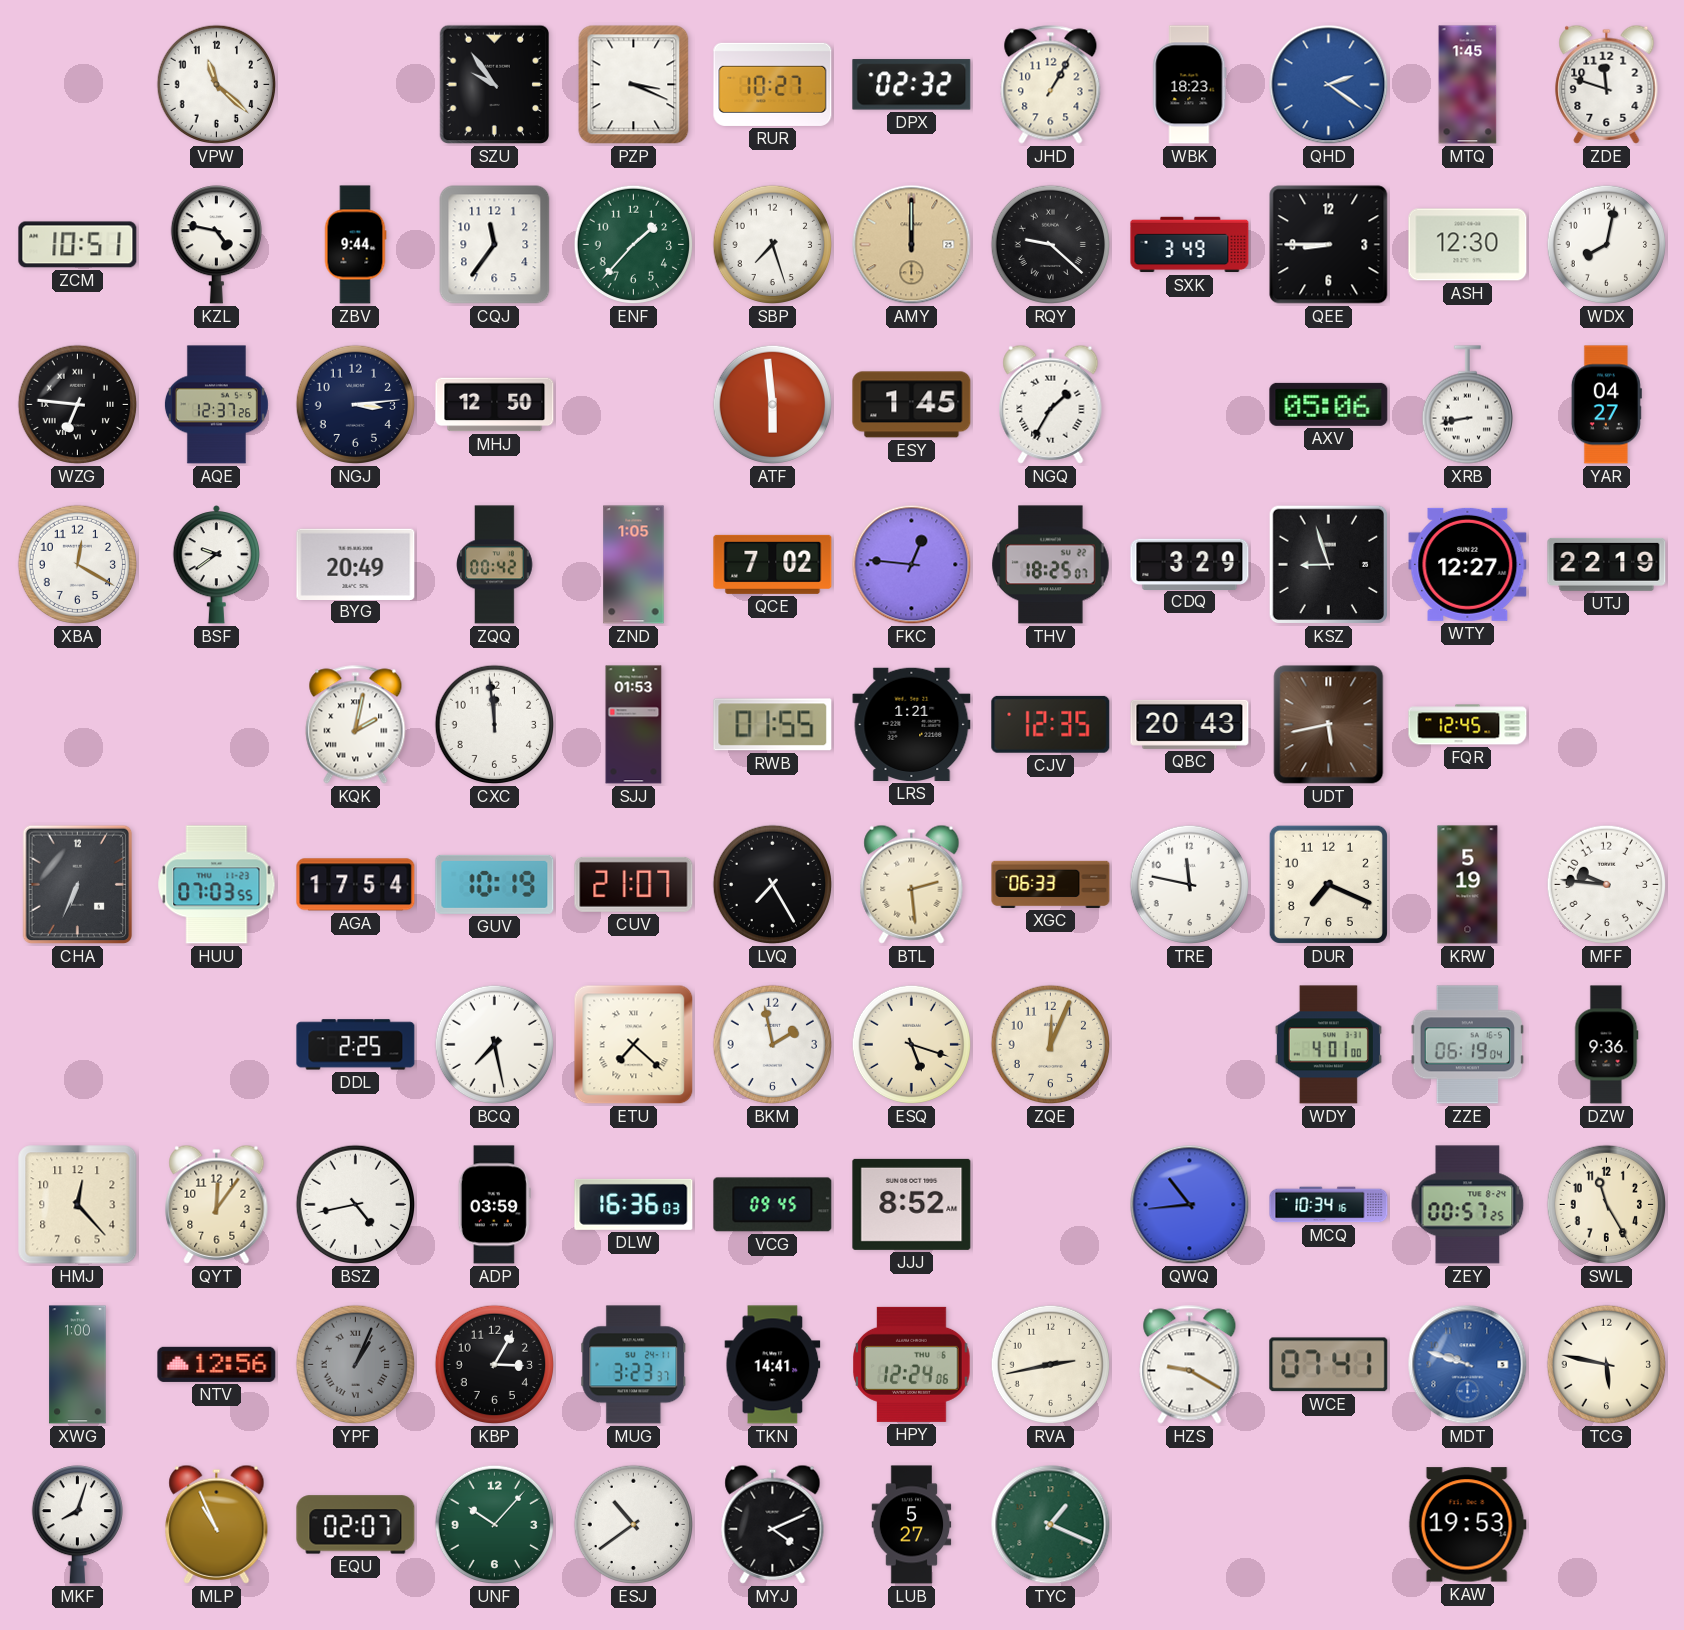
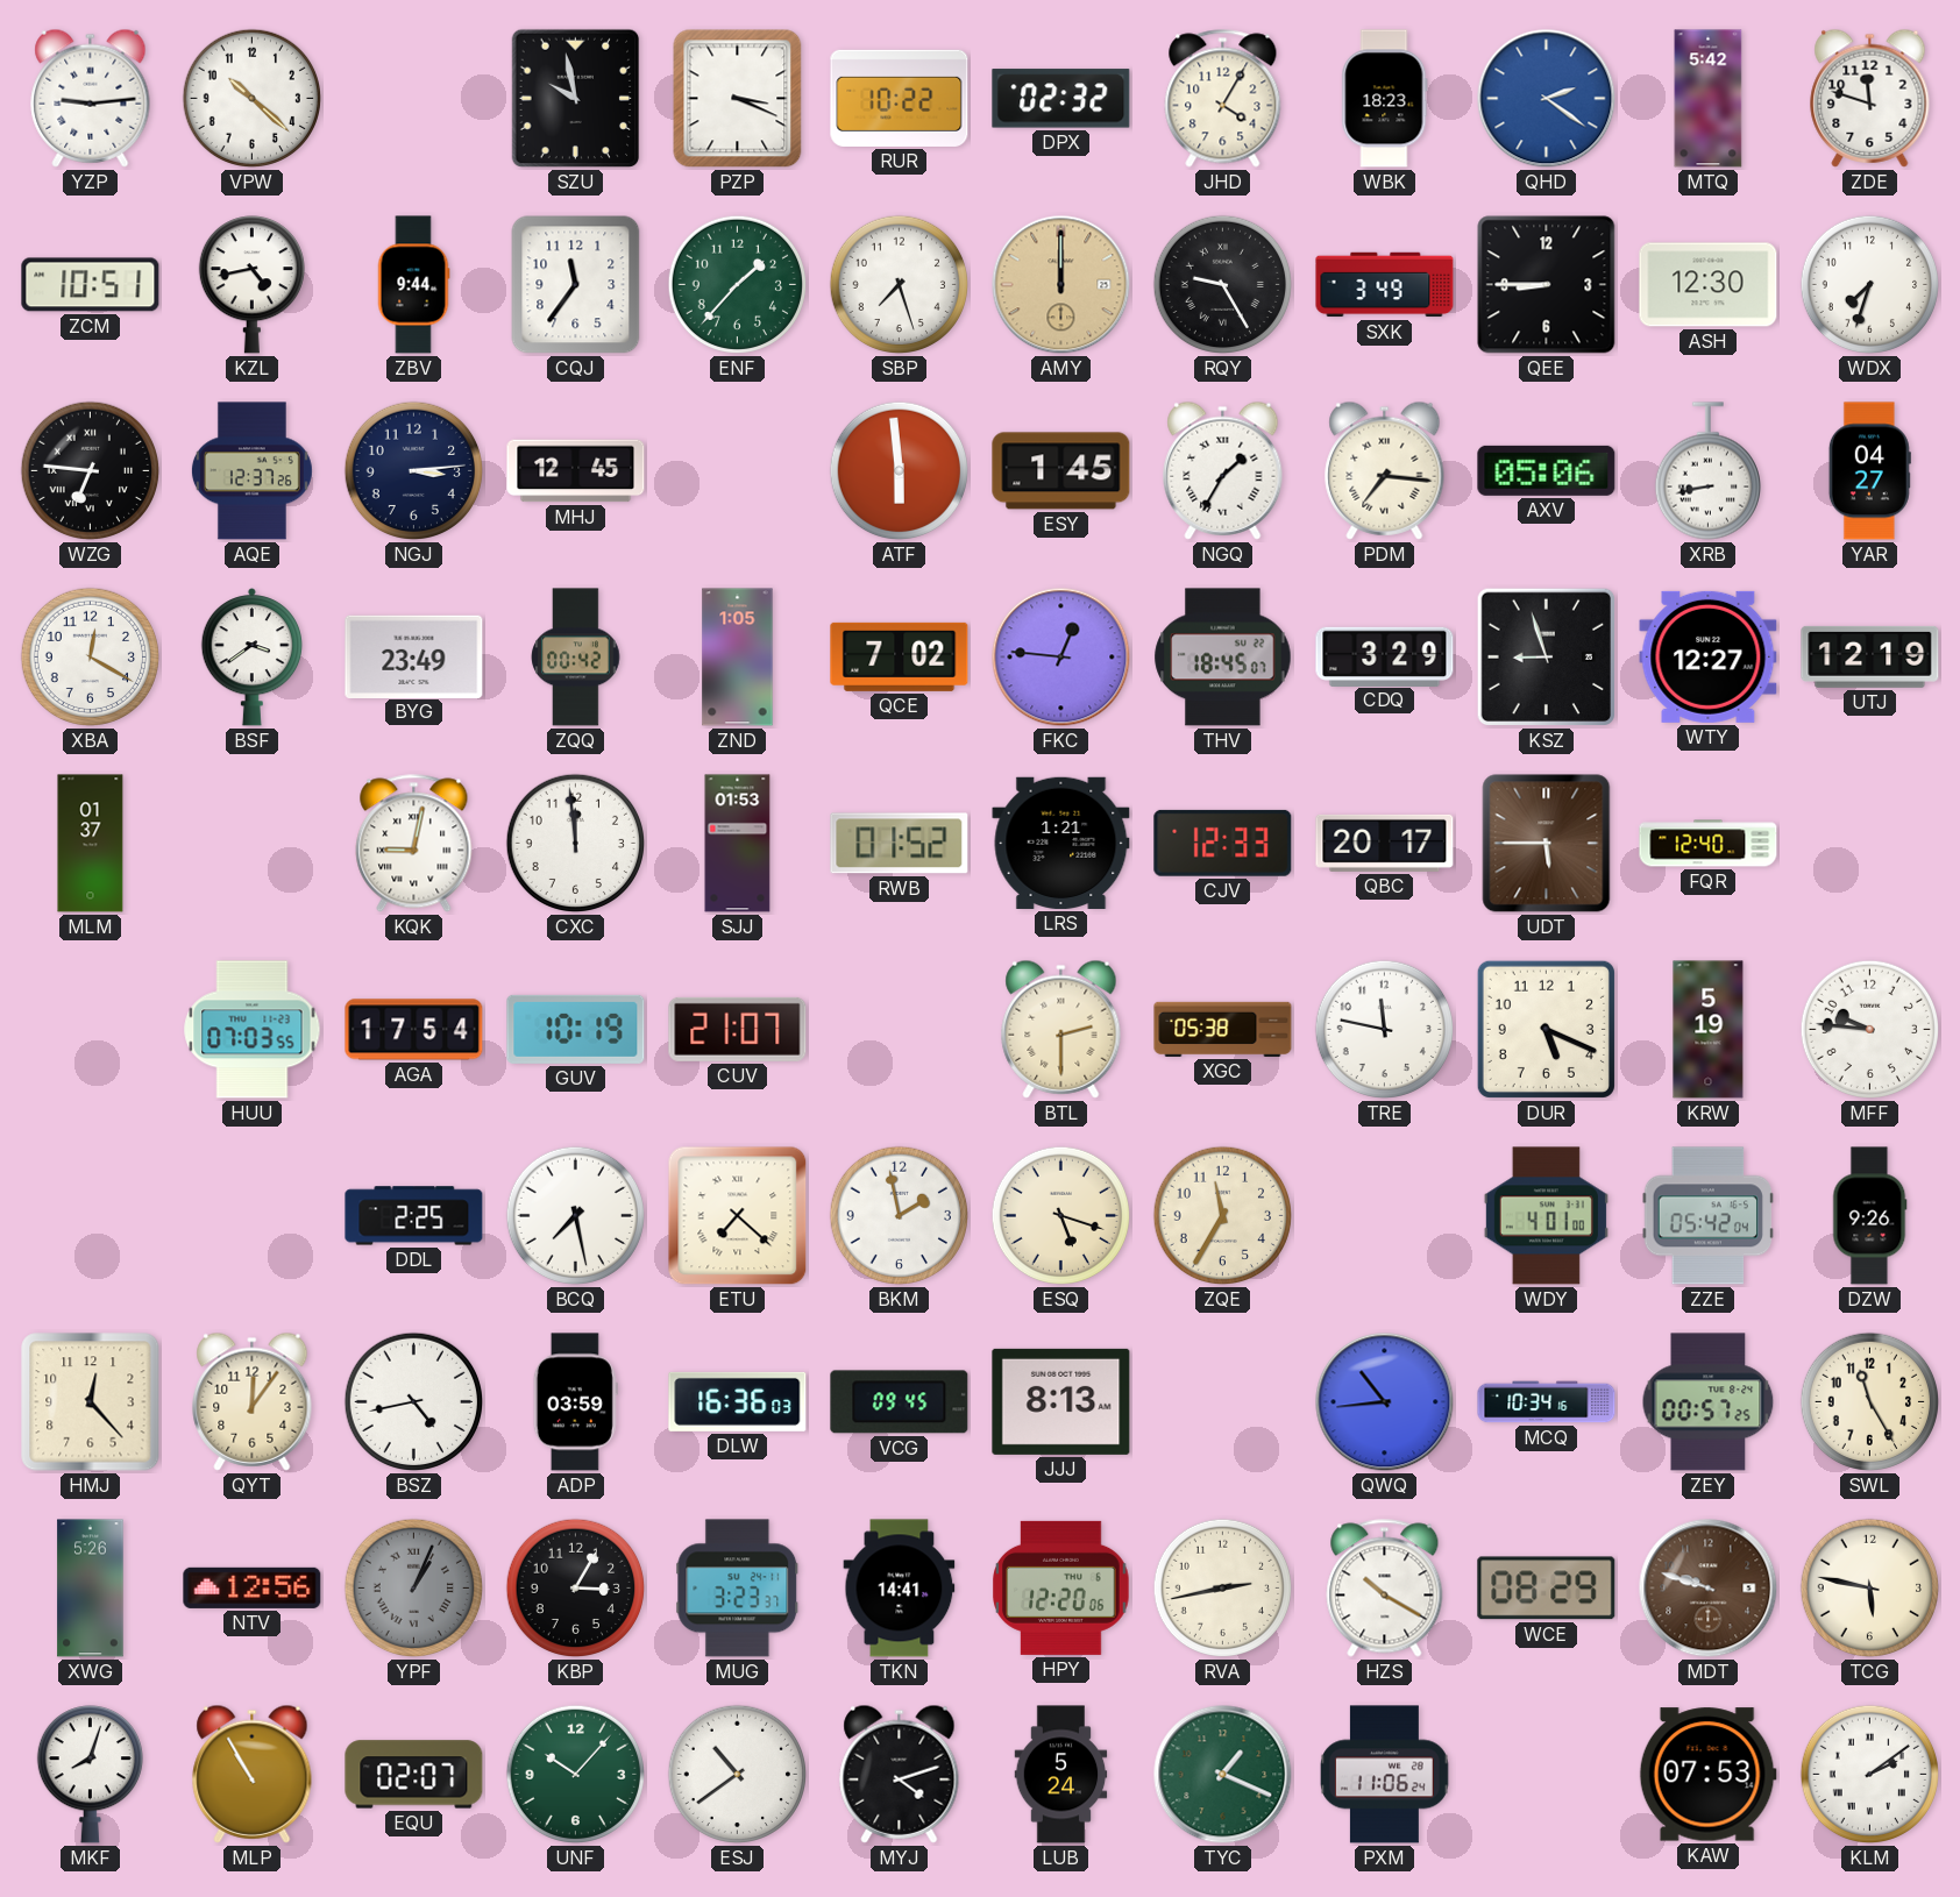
YZP: none -> 9:14
VPW: 11:22 -> 10:22
SZU: 9:54 -> 9:58
RUR: 10:27 -> 10:22
JHD: 1:05 -> 4:05
MTQ: 1:45 -> 5:42
KZL: 4:47 -> 4:43
RQY: 9:22 -> 9:25
WDX: 8:02 -> 7:33
MHJ: 12:50 -> 12:45
PDM: none -> 7:16
BSF: 9:39 -> 3:39
BYG: 20:49 -> 23:49
THV: 18:25 -> 18:45
UTJ: 22:19 -> 12:19
MLM: none -> 01:37
KQK: 2:02 -> 9:02
RWB: 01:55 -> 01:52
CJV: 12:35 -> 12:33
QBC: 20:43 -> 20:17
UDT: 5:43 -> 5:45
FQR: 12:45 -> 12:40
CHA: 6:34 -> none
LVQ: 7:25 -> none
BTL: 2:29 -> 2:30
XGC: 06:33 -> 05:38
DUR: 7:19 -> 5:19
ZQE: 12:04 -> 11:35
ZZE: 06:19 -> 05:42
DZW: 9:36 -> 9:26
JJJ: 8:52 -> 8:13
XWG: 1:00 -> 5:26
HPY: 12:24 -> 12:20
HZS: 9:20 -> 10:20
WCE: 07:41 -> 08:29
MDT dial: blue -> brown
MLP: 10:56 -> 10:55
MYJ: 4:11 -> 4:12
LUB: 5:27 -> 5:24
PXM: none -> 11:06
KAW: 19:53 -> 07:53
KLM: none -> 2:09
